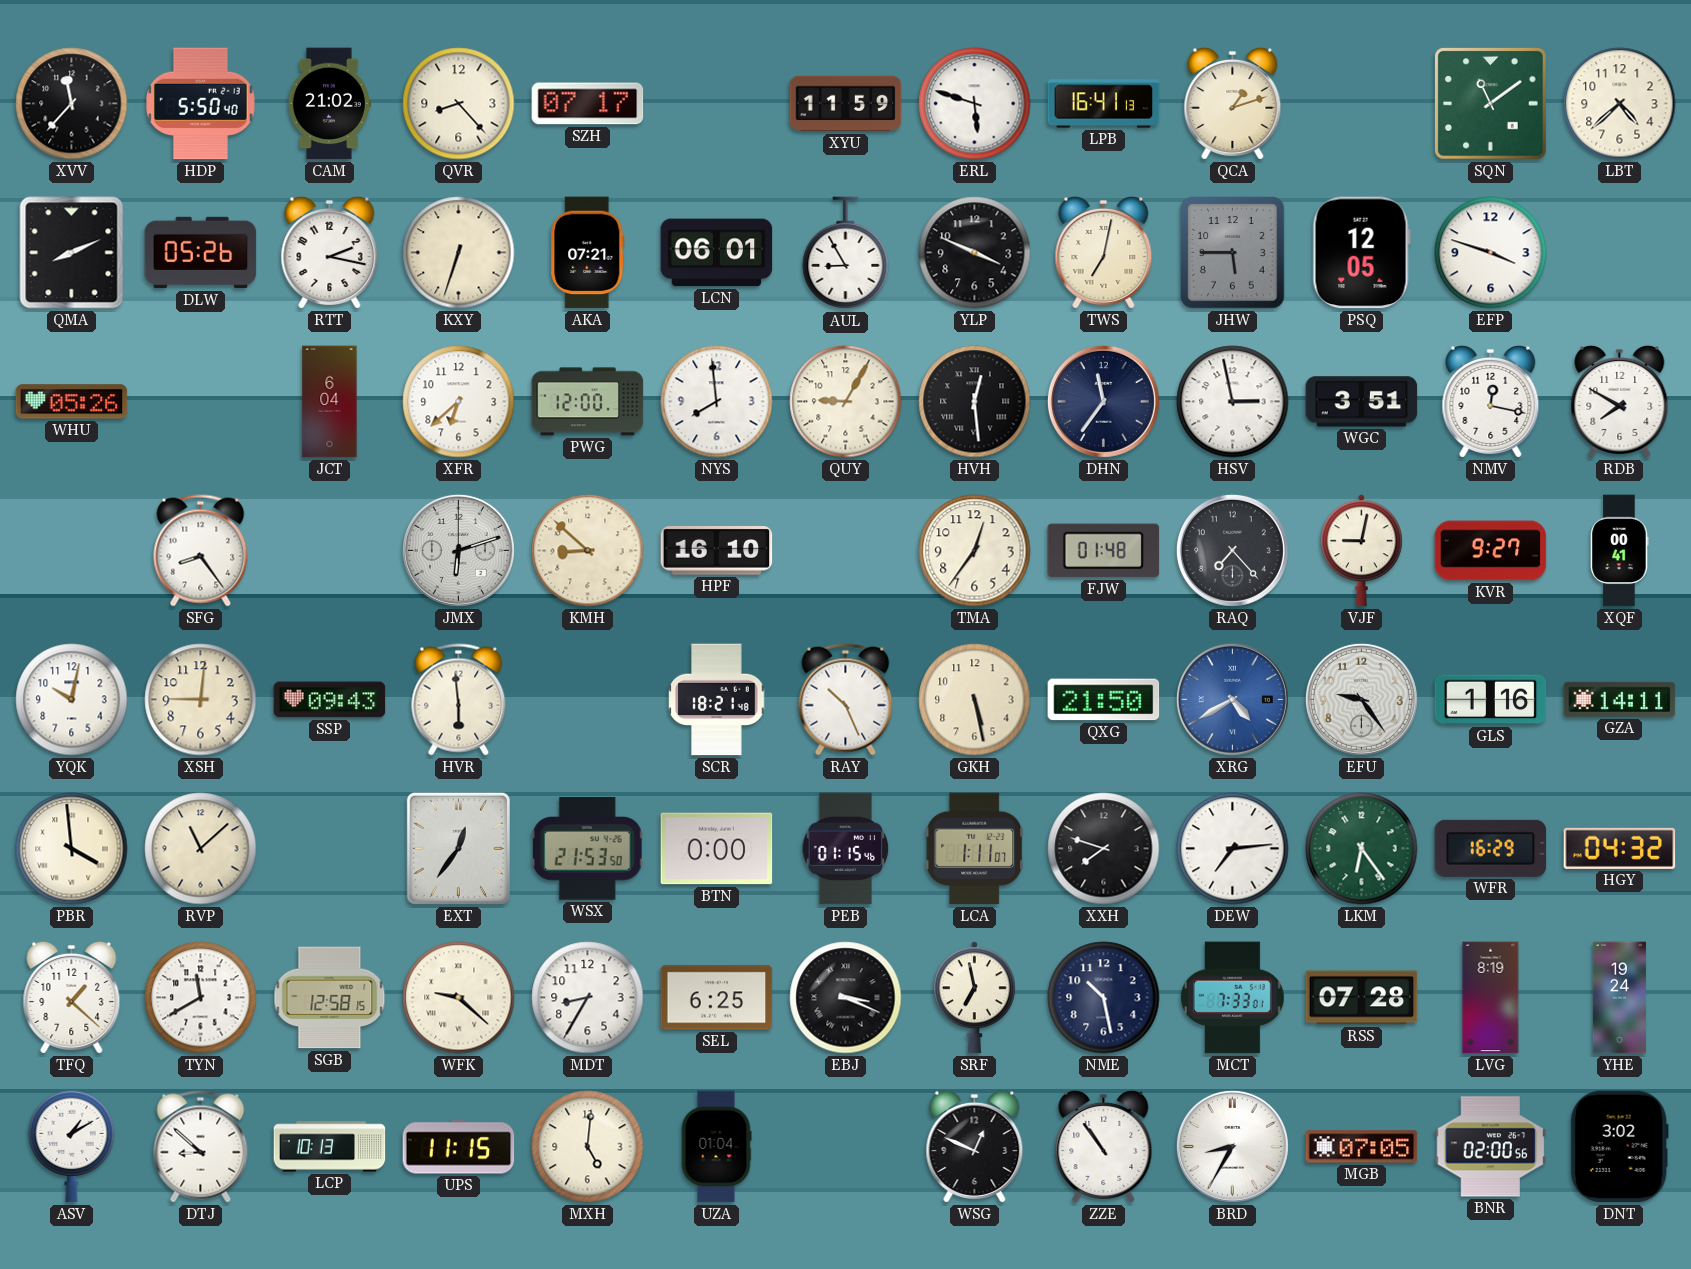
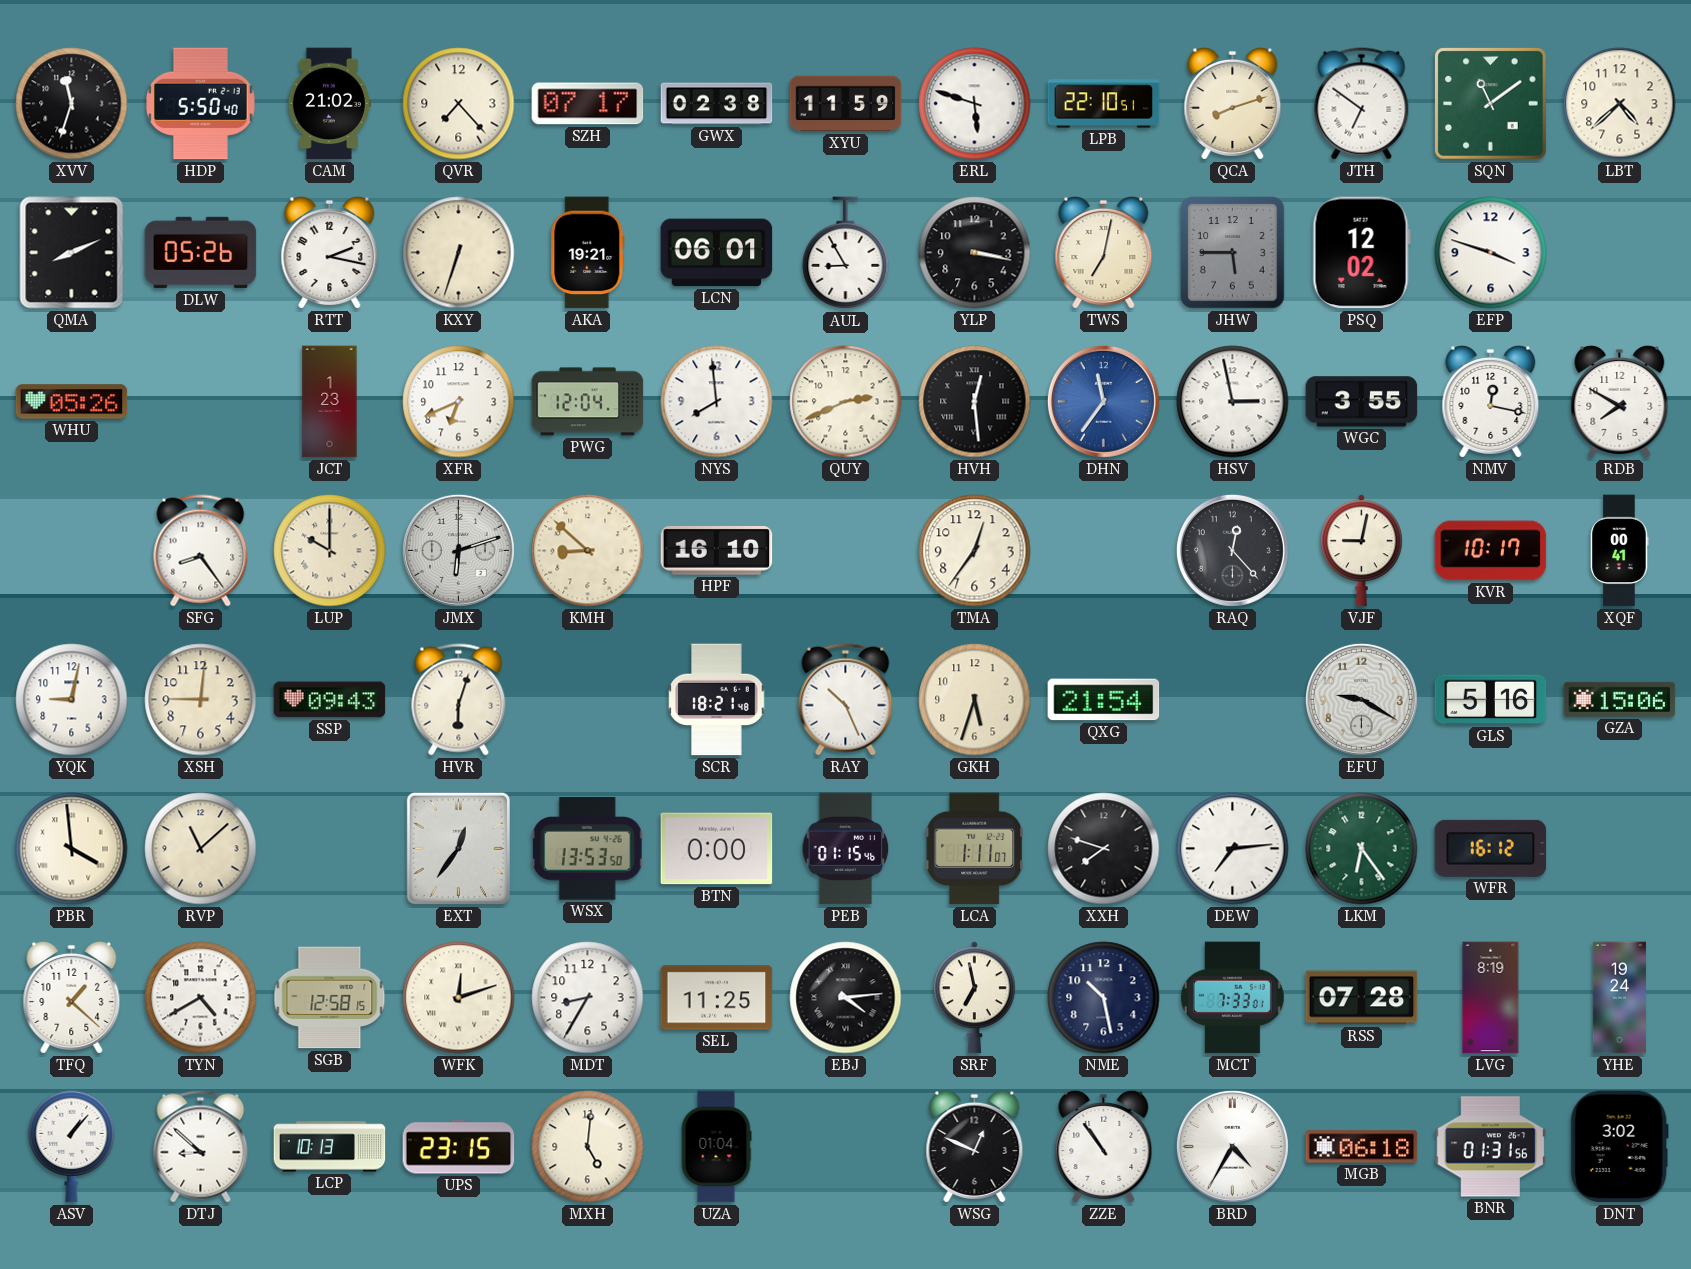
XVV: 11:37 -> 11:33
QVR: 8:23 -> 7:23
GWX: none -> 02:38
LPB: 16:41 -> 22:10
QCA: 1:12 -> 8:12
JTH: none -> 6:51
AKA: 07:21 -> 19:21
YLP: 3:49 -> 3:17
PSQ: 12:05 -> 12:02
JCT: 6:04 -> 1:23
XFR: 6:38 -> 6:41
PWG: 12:00 -> 12:04
QUY: 9:05 -> 2:41
DHN dial: navy -> blue
WGC: 3:51 -> 3:55
LUP: none -> 10:00
FJW: 01:48 -> none
RAQ: 7:23 -> 12:23
KVR: 9:27 -> 10:17
YQK: 10:02 -> 9:02
HVR: 5:59 -> 6:03
GKH: 5:28 -> 5:33
QXG: 21:50 -> 21:54
XRG: 4:40 -> none
EFU: 9:24 -> 9:20
GLS: 1:16 -> 5:16
GZA: 14:11 -> 15:06
WSX: 21:53 -> 13:53
WFR: 16:29 -> 16:12
HGY: 04:32 -> none
TYN: 11:40 -> 4:40
WFK: 9:22 -> 12:12
SEL: 6:25 -> 11:25
EBJ: 3:19 -> 4:14
ASV: 1:10 -> 1:07
UPS: 11:15 -> 23:15
BRD: 8:35 -> 4:35
MGB: 07:05 -> 06:18
BNR: 02:00 -> 01:31
